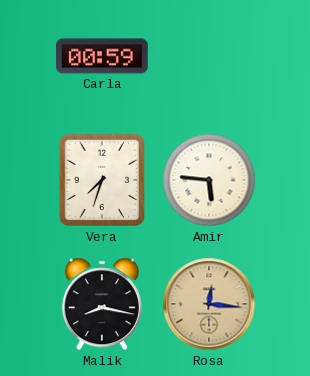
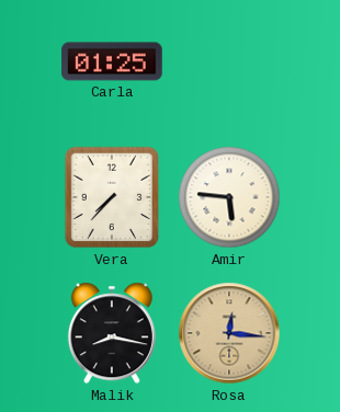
Carla: 00:59 -> 01:25
Vera: 7:33 -> 7:37
